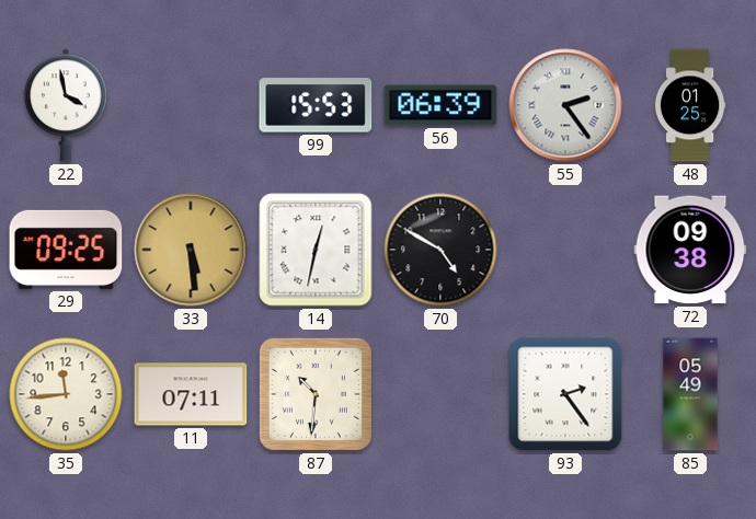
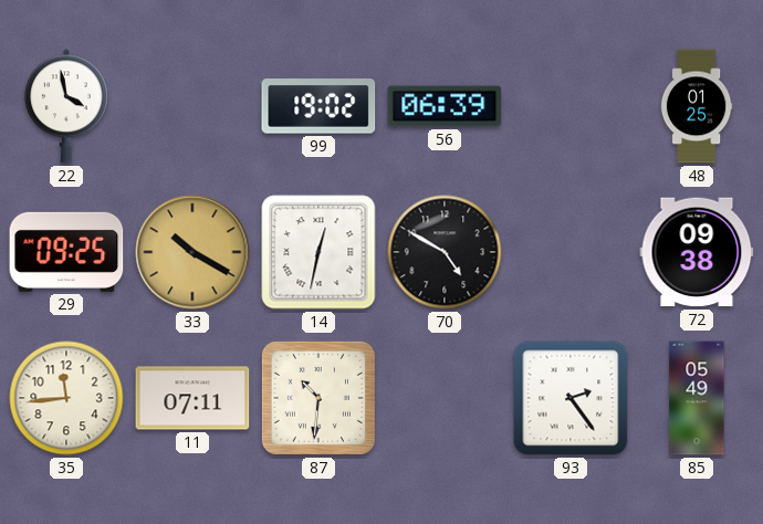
99: 15:53 -> 19:02
55: 2:24 -> none
33: 5:29 -> 10:20
